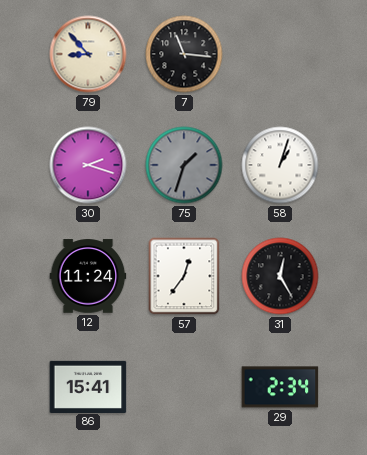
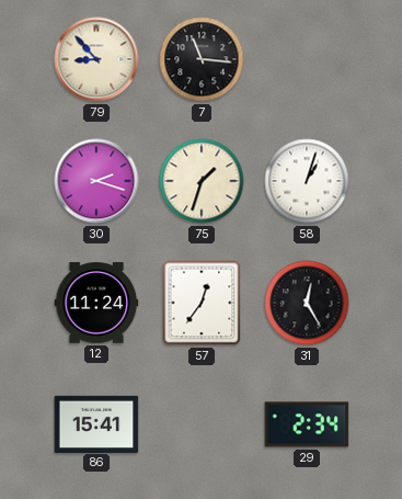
75 dial: grey -> cream
